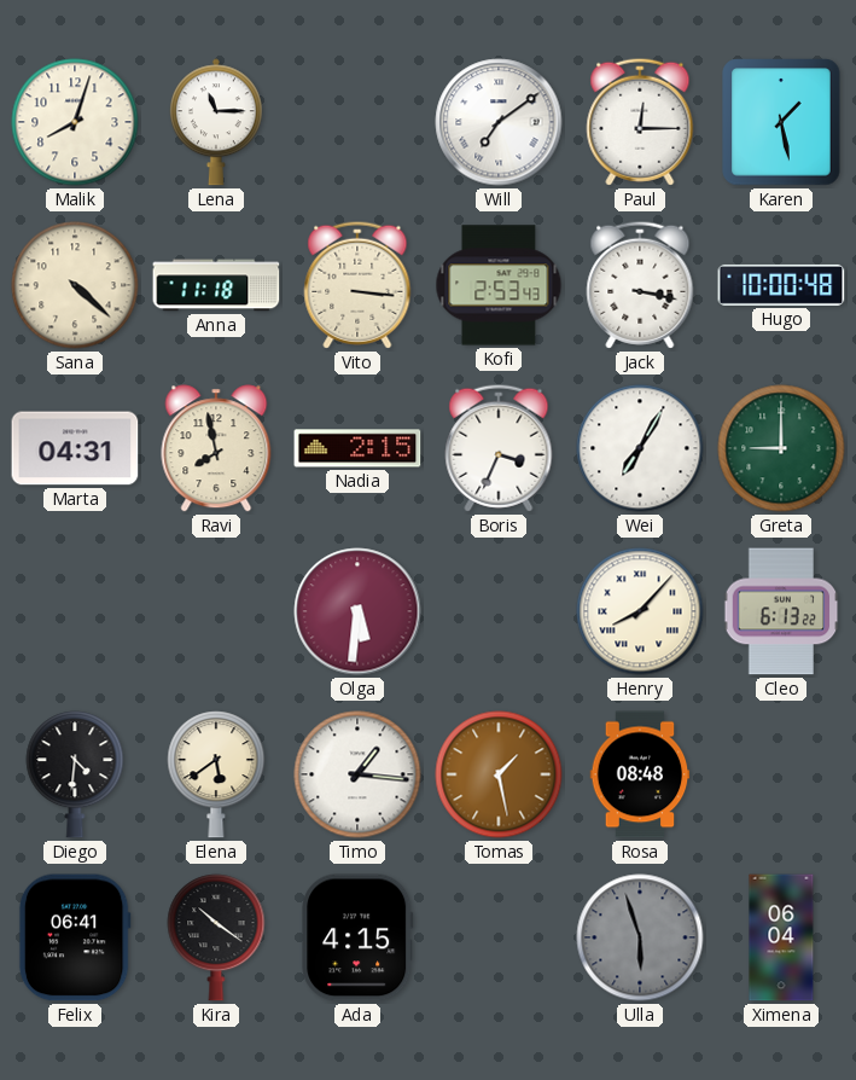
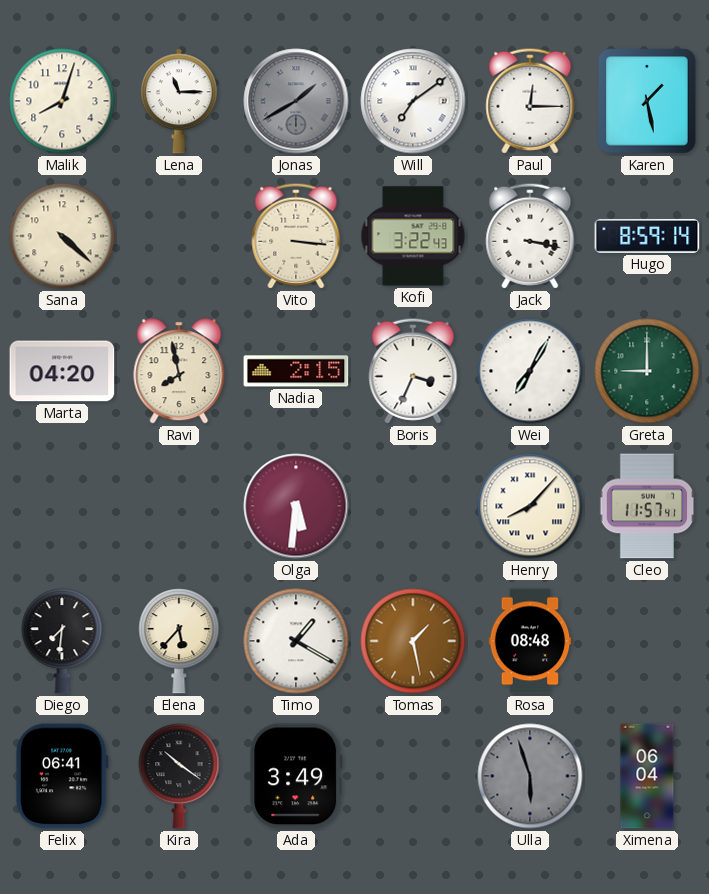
Jonas: none -> 1:40
Anna: 11:18 -> none
Kofi: 2:53 -> 3:22
Hugo: 10:00 -> 8:59
Marta: 04:31 -> 04:20
Cleo: 6:13 -> 11:57
Diego: 4:31 -> 7:31
Elena: 5:39 -> 5:37
Timo: 1:16 -> 1:20
Ada: 4:15 -> 3:49
